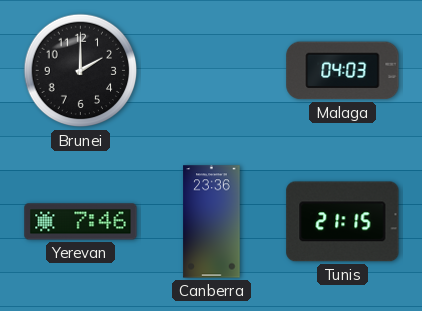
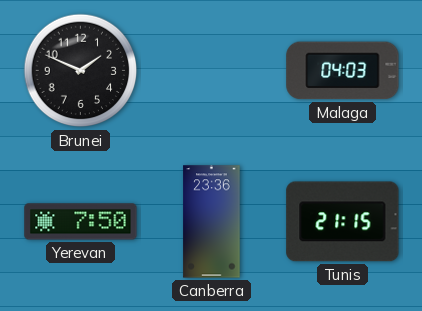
Brunei: 2:00 -> 1:49
Yerevan: 7:46 -> 7:50
